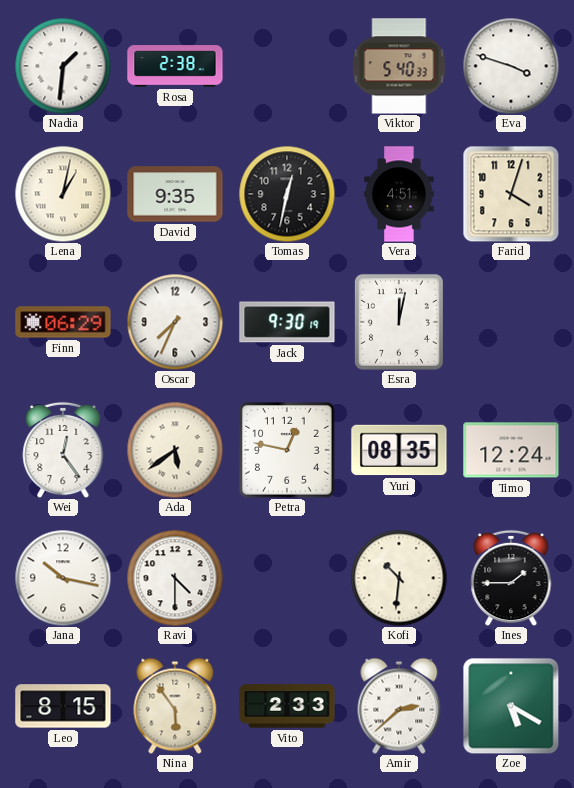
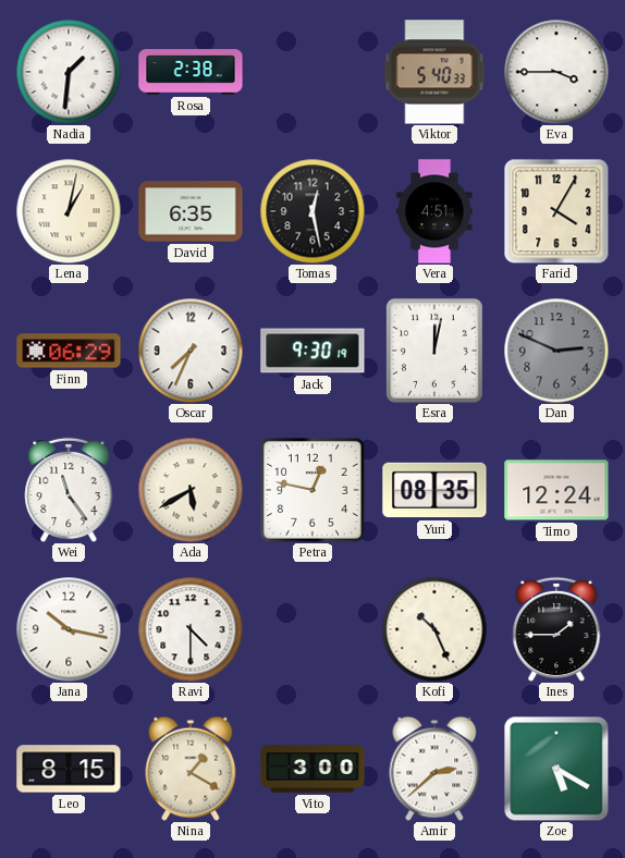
Eva: 3:48 -> 3:45
David: 9:35 -> 6:35
Tomas: 12:32 -> 12:28
Farid: 4:03 -> 4:05
Dan: none -> 2:49
Wei: 12:24 -> 11:24
Ada: 5:39 -> 5:40
Kofi: 10:31 -> 10:26
Nina: 5:54 -> 1:20
Vito: 2:33 -> 3:00
